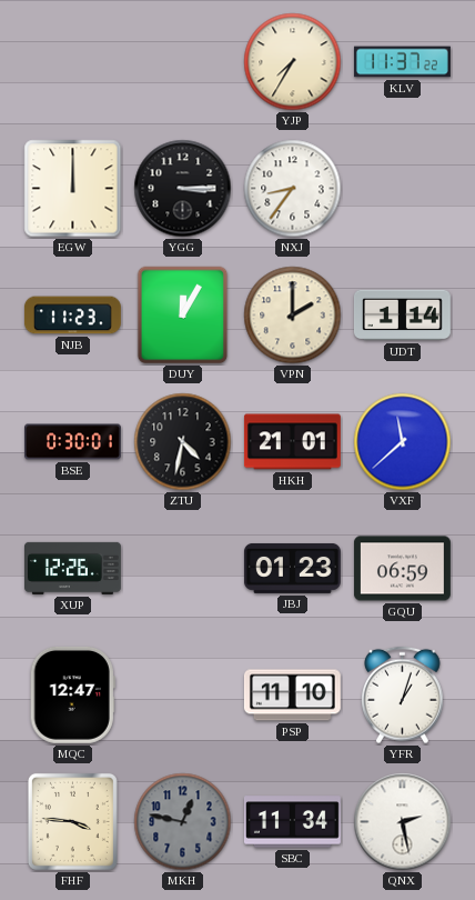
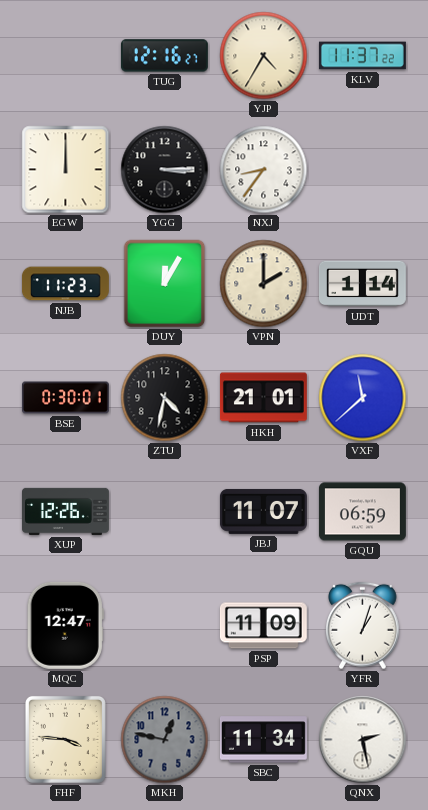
TUG: none -> 12:16
YJP: 7:35 -> 4:35
JBJ: 01:23 -> 11:07
PSP: 11:10 -> 11:09
